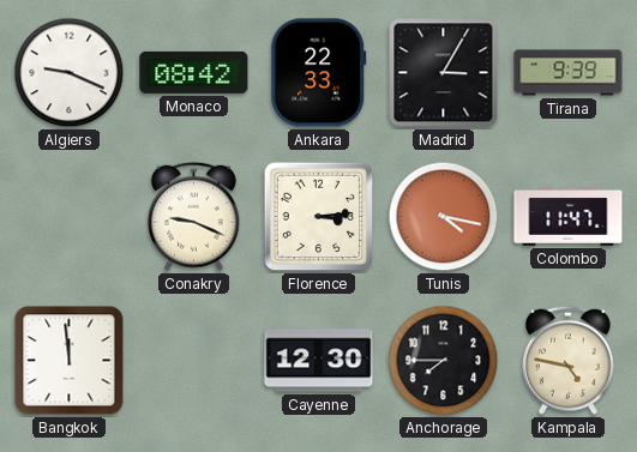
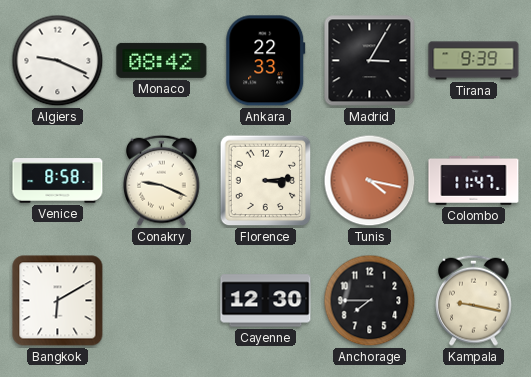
Venice: none -> 8:58
Bangkok: 11:59 -> 6:10
Kampala: 4:47 -> 9:17
